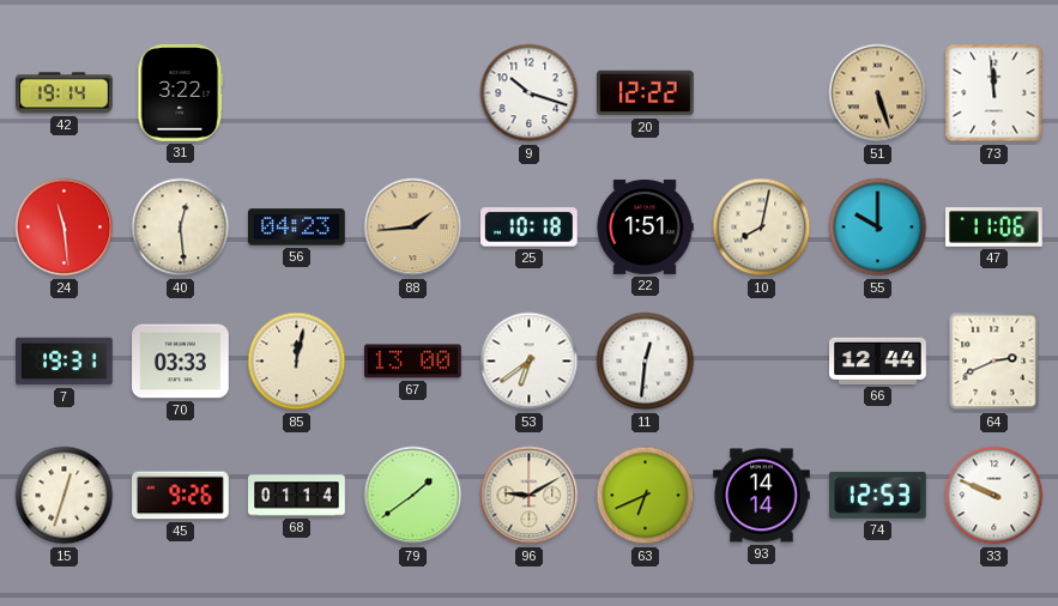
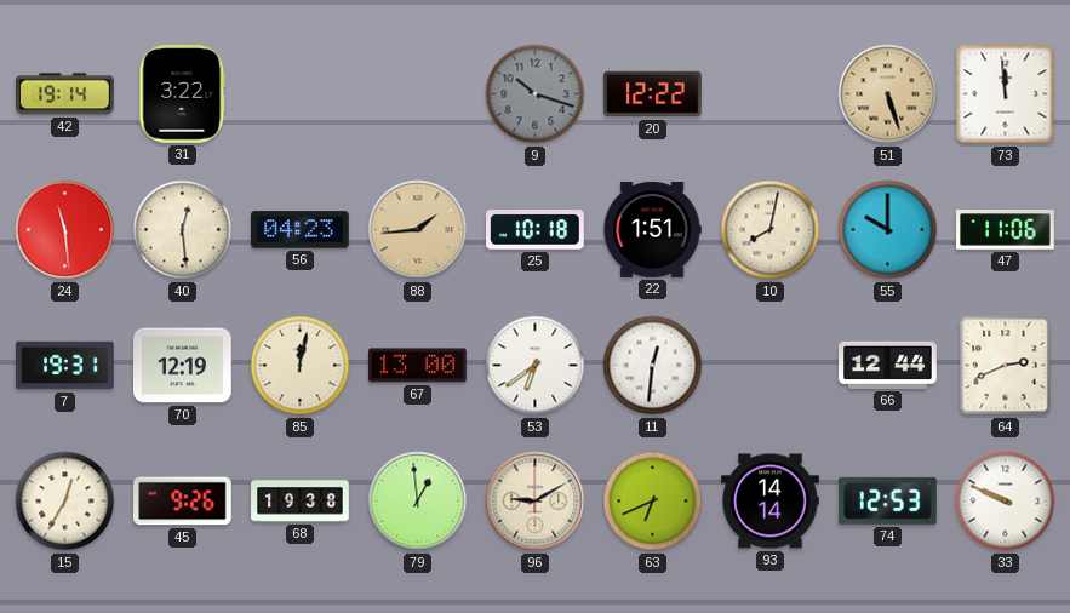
9 dial: white -> grey
70: 03:33 -> 12:19
15: 12:33 -> 12:35
68: 01:14 -> 19:38
79: 1:39 -> 12:59
